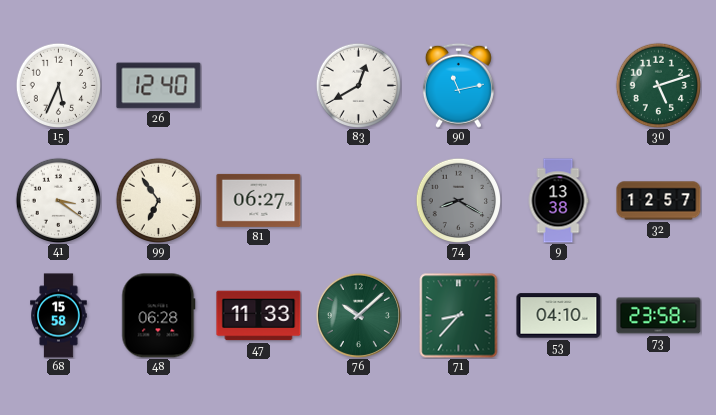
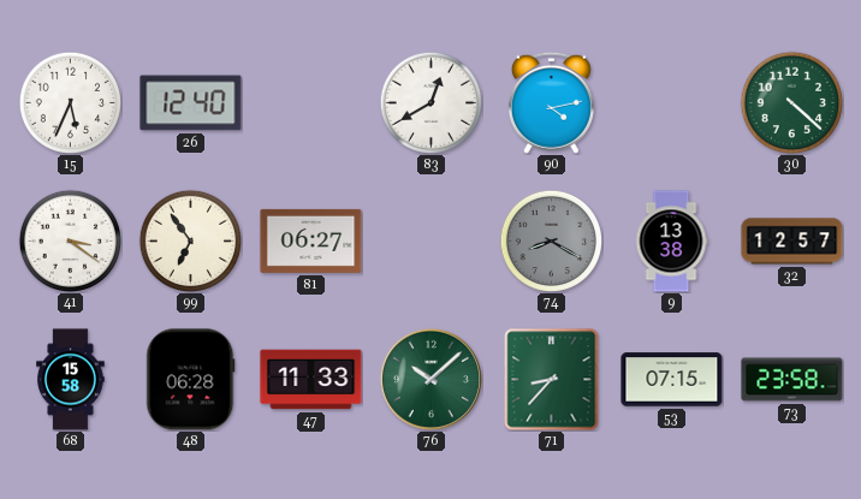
90: 11:13 -> 4:13
30: 5:12 -> 4:22
53: 04:10 -> 07:15
